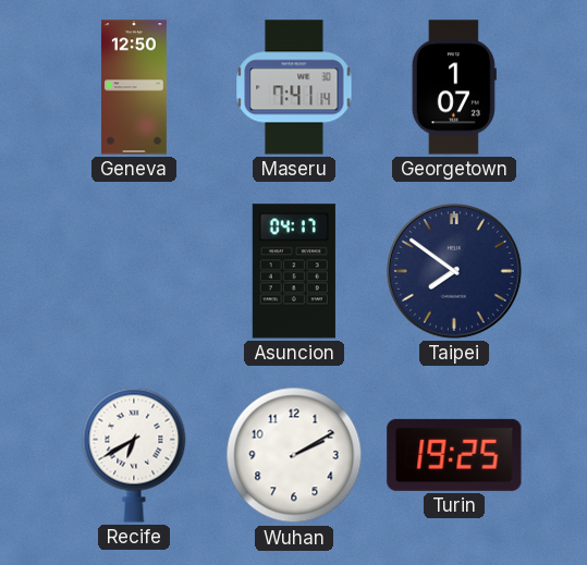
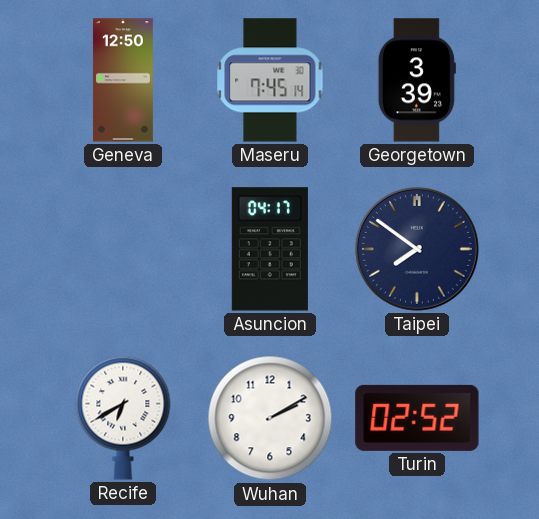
Maseru: 7:41 -> 7:45
Georgetown: 1:07 -> 3:39
Turin: 19:25 -> 02:52
